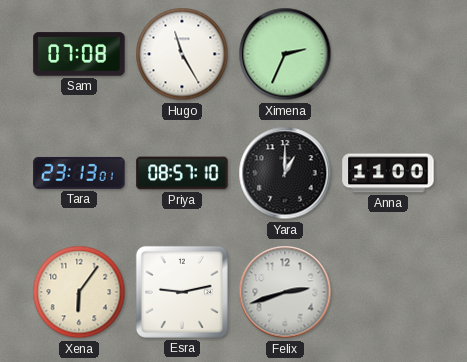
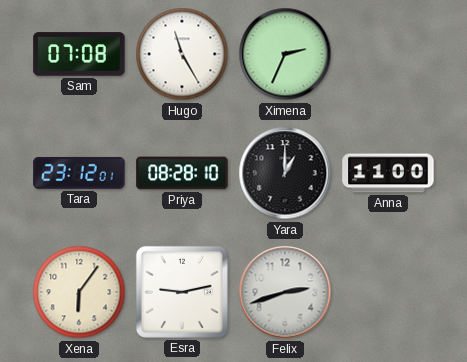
Tara: 23:13 -> 23:12
Priya: 08:57 -> 08:28
